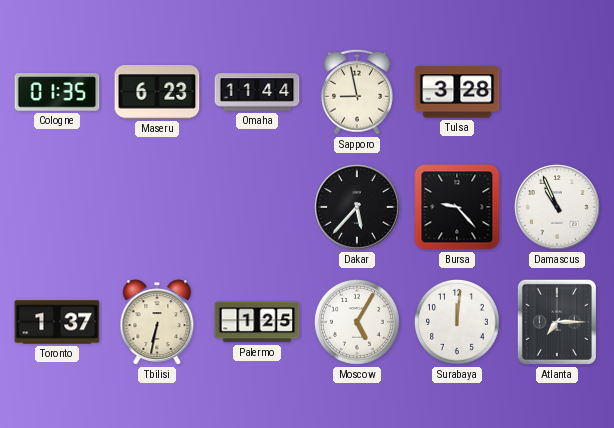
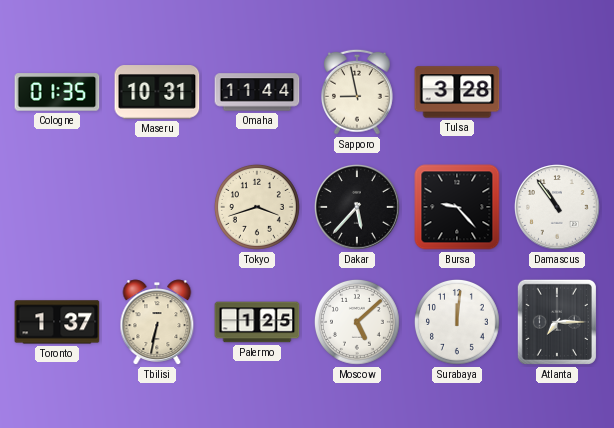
Maseru: 6:23 -> 10:31
Tokyo: none -> 3:42
Damascus: 10:56 -> 10:54
Moscow: 5:05 -> 5:08
